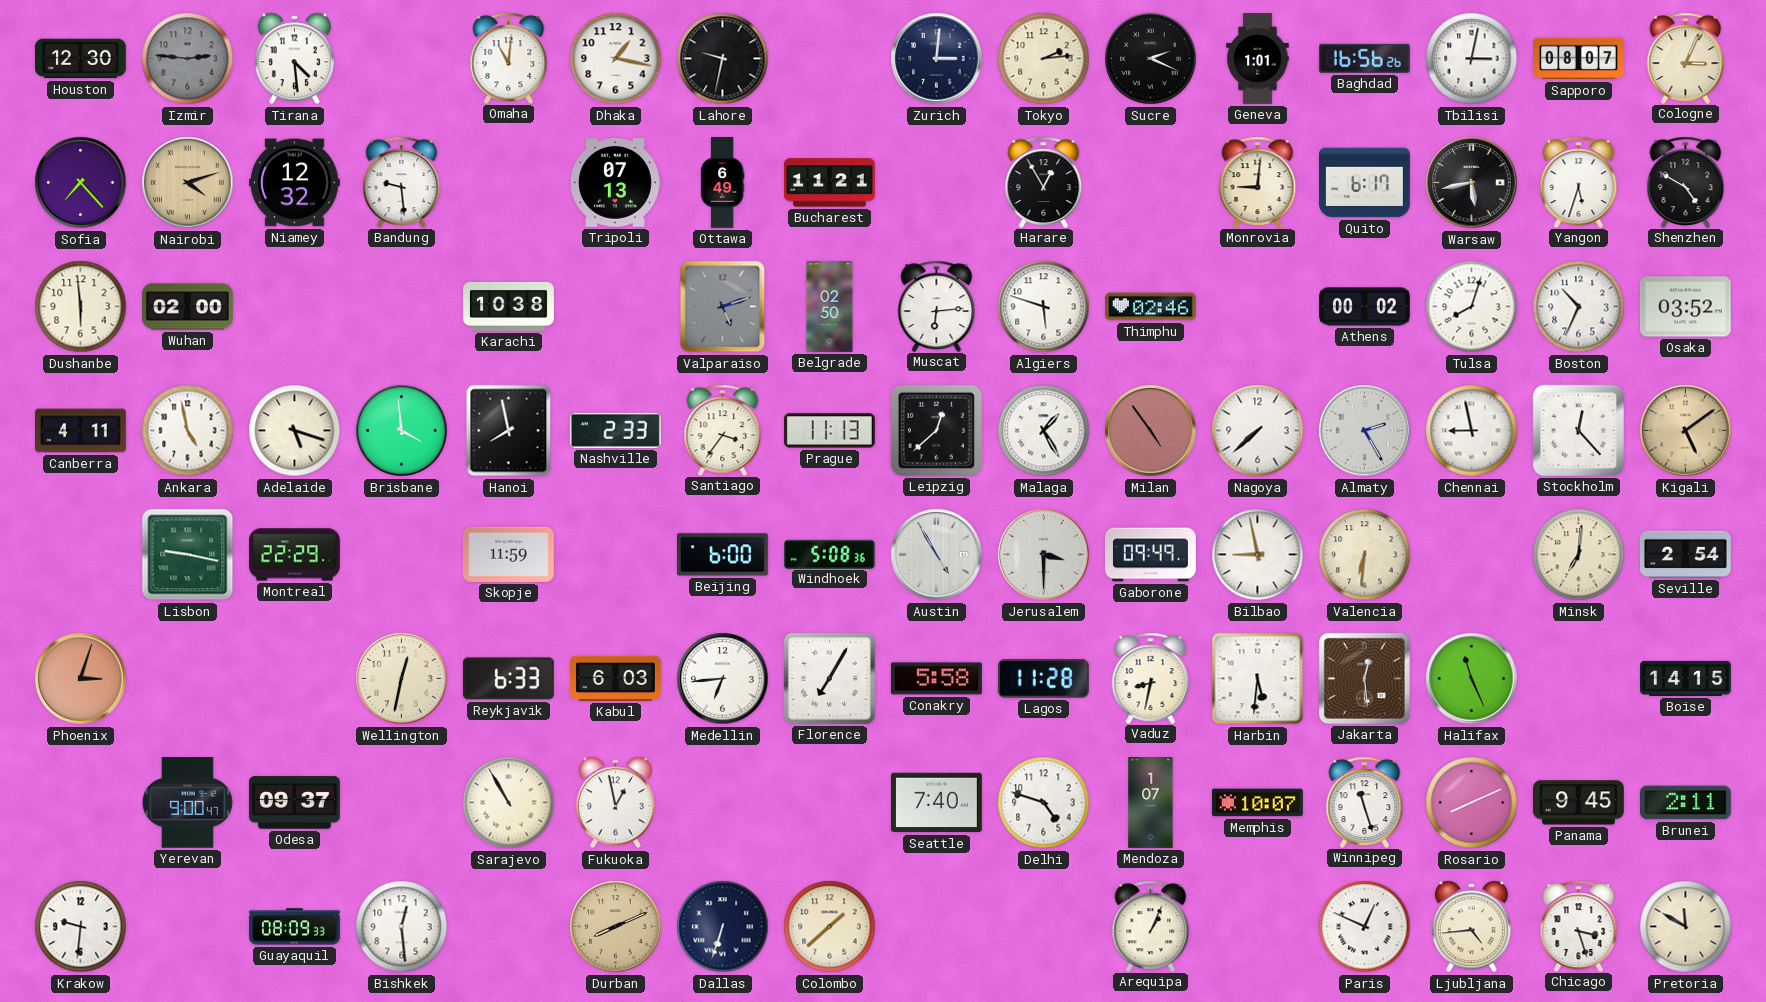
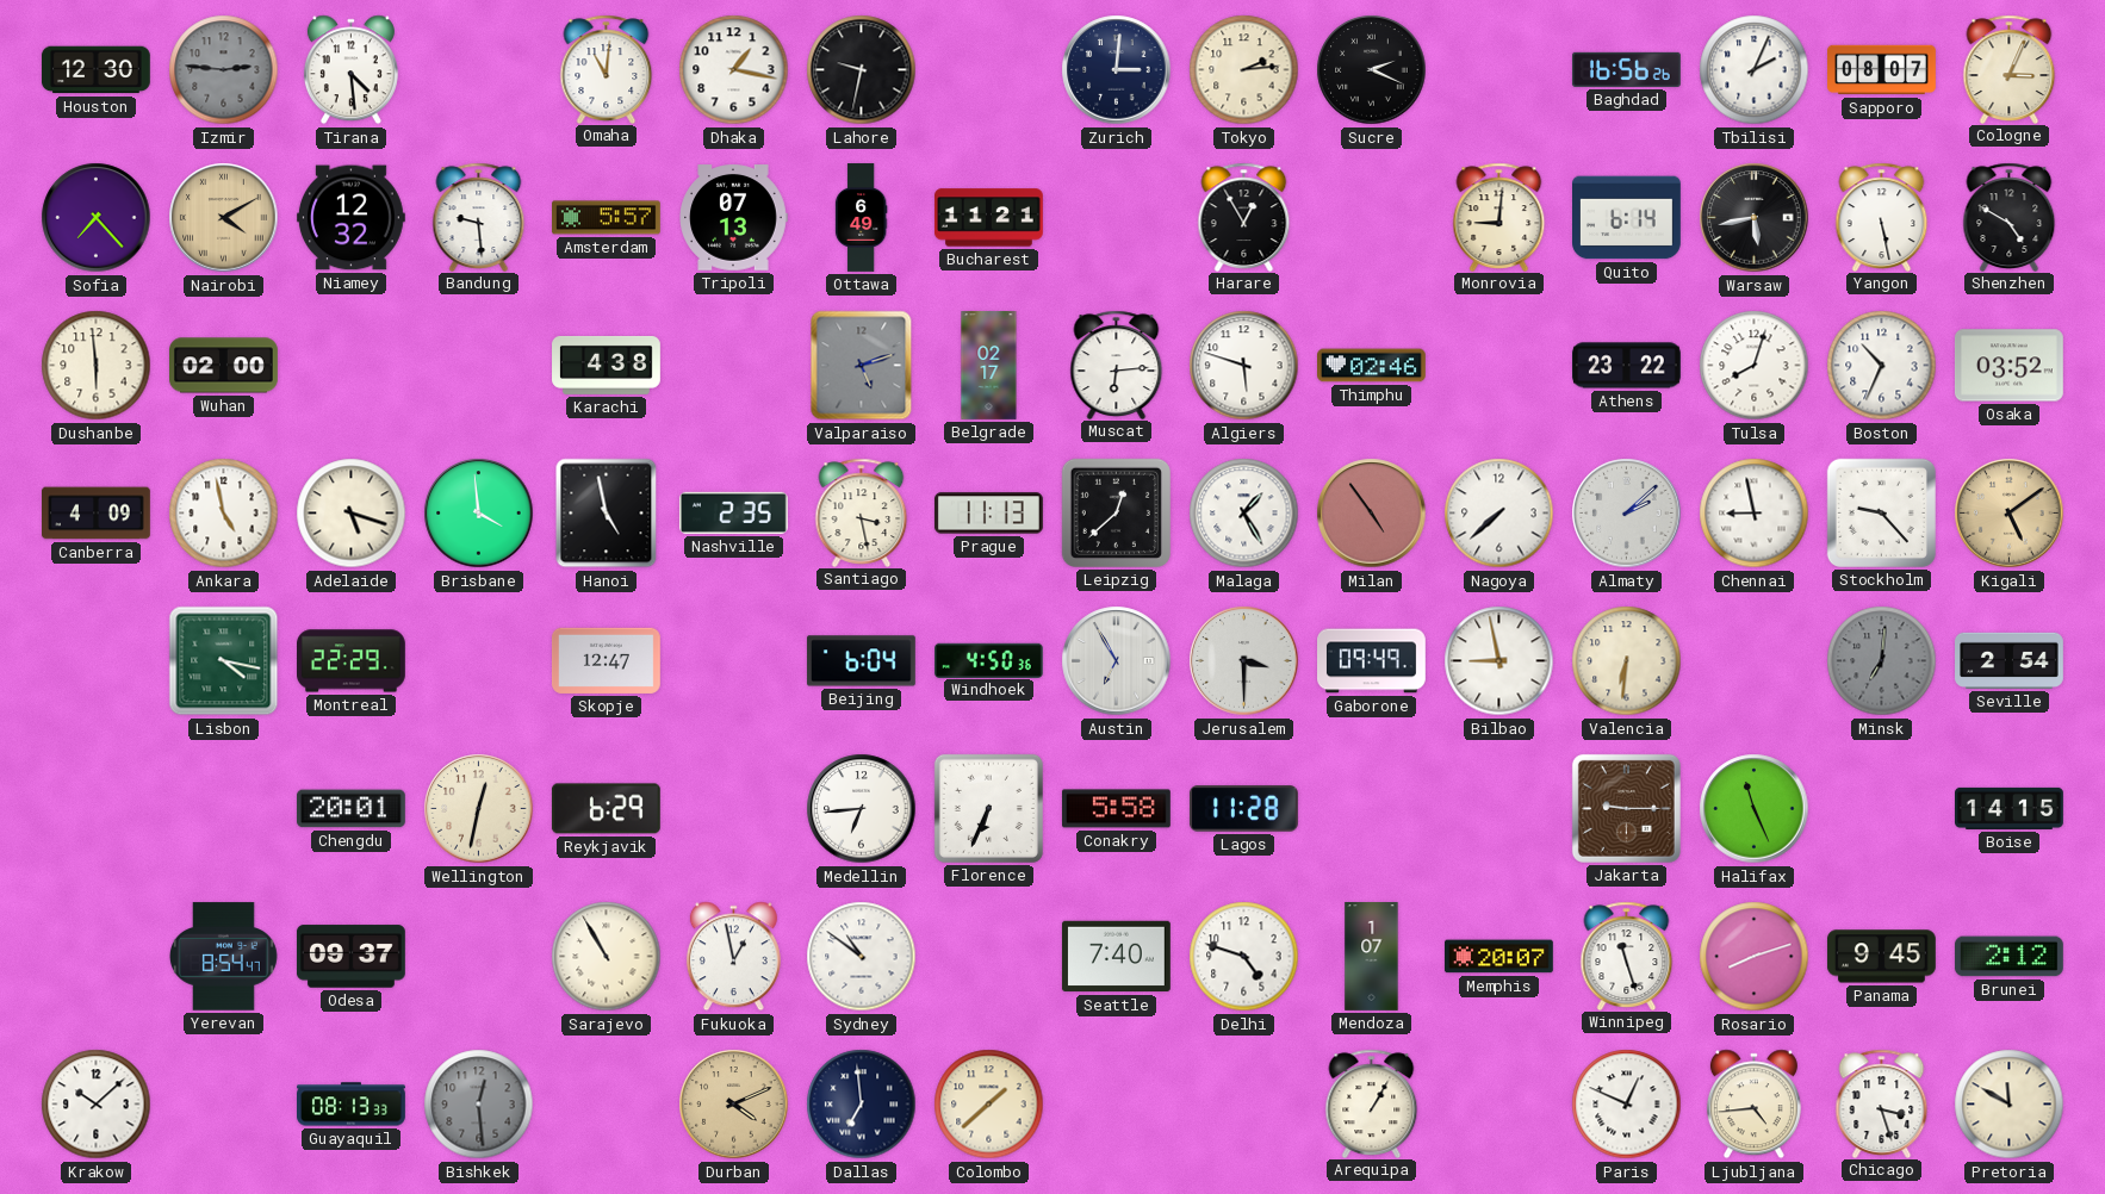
Geneva: 1:01 -> none
Tbilisi: 3:02 -> 2:04
Nairobi: 4:12 -> 4:10
Amsterdam: none -> 5:57
Quito: 6:17 -> 6:14
Yangon: 5:33 -> 5:28
Karachi: 10:38 -> 4:38
Belgrade: 02:50 -> 02:17
Athens: 00:02 -> 23:22
Canberra: 4:11 -> 4:09
Hanoi: 7:58 -> 4:58
Nashville: 2:33 -> 2:35
Santiago: 3:36 -> 3:28
Almaty: 2:25 -> 2:08
Stockholm: 12:23 -> 9:23
Lisbon: 9:17 -> 4:17
Skopje: 11:59 -> 12:47
Beijing: 6:00 -> 6:04
Windhoek: 5:08 -> 4:50
Austin: 4:55 -> 6:55
Minsk dial: cream -> grey
Phoenix: 3:03 -> none
Chengdu: none -> 20:01
Reykjavik: 6:33 -> 6:29
Kabul: 6:03 -> none
Florence: 7:05 -> 6:34
Vaduz: 8:32 -> none
Harbin: 5:31 -> none
Jakarta: 12:29 -> 9:15
Yerevan: 9:00 -> 8:54
Sydney: none -> 10:51
Memphis: 10:07 -> 20:07
Rosario: 8:11 -> 8:12
Brunei: 2:11 -> 2:12
Krakow: 9:31 -> 10:08
Guayaquil: 08:09 -> 08:13
Bishkek dial: white -> grey
Durban: 8:11 -> 4:11
Dallas: 6:33 -> 6:59
Arequipa: 1:04 -> 1:05
